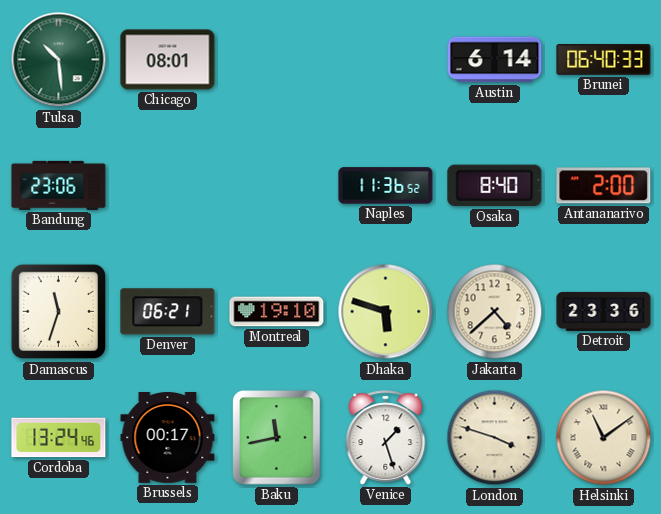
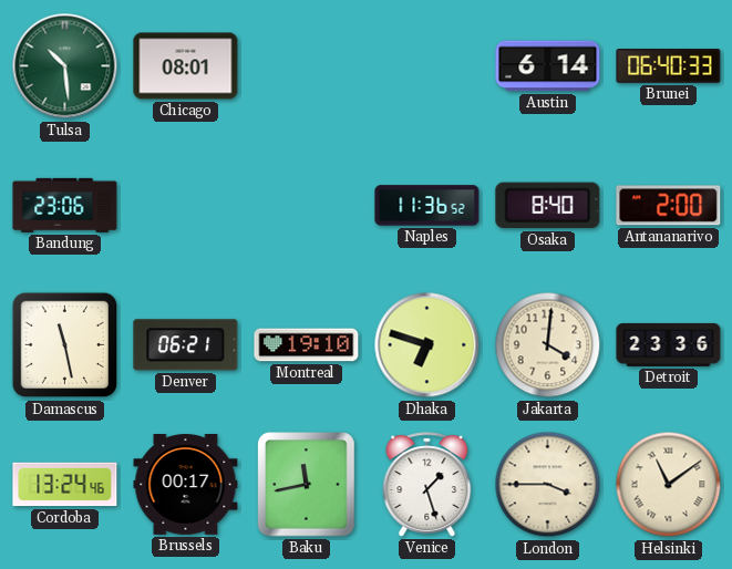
Damascus: 11:33 -> 11:28
Dhaka: 5:48 -> 6:48
Jakarta: 4:38 -> 4:01
London: 3:48 -> 3:45
